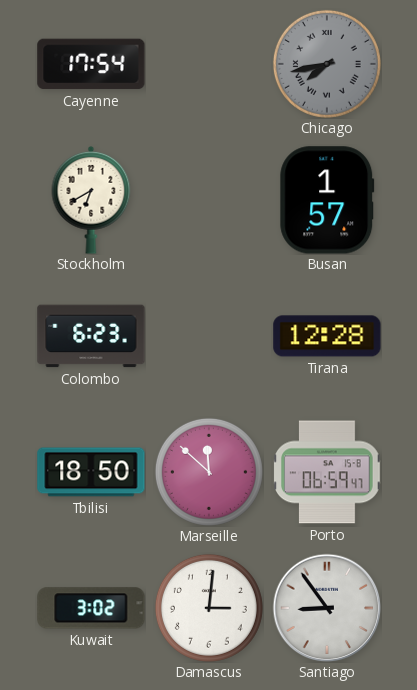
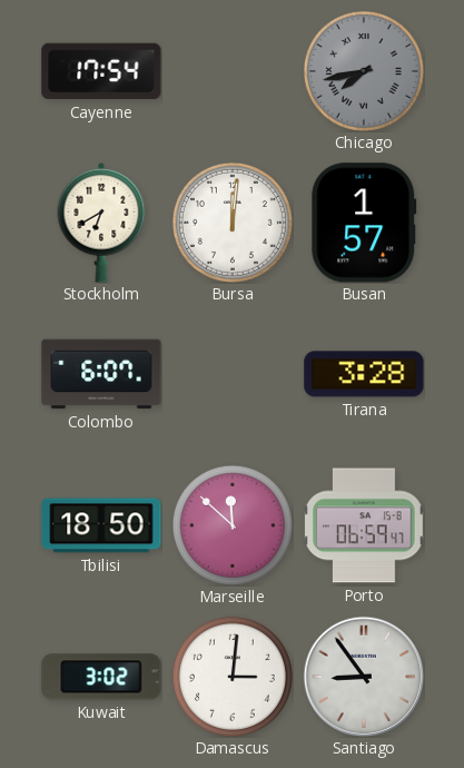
Bursa: none -> 12:01
Colombo: 6:23 -> 6:07
Tirana: 12:28 -> 3:28
